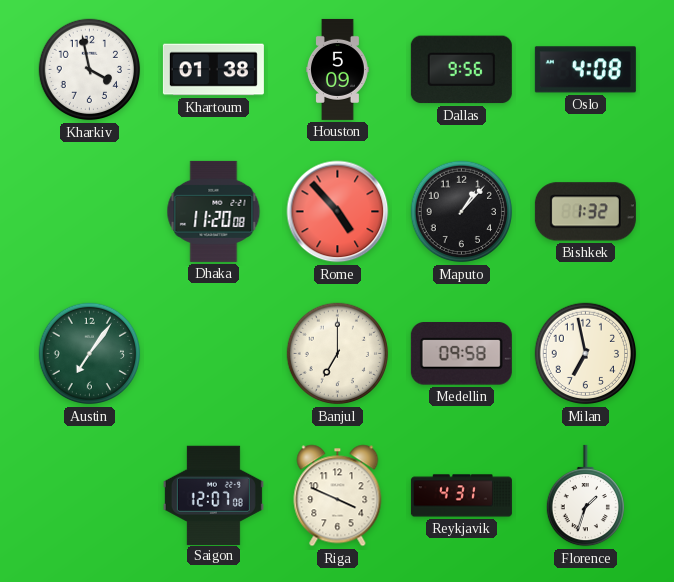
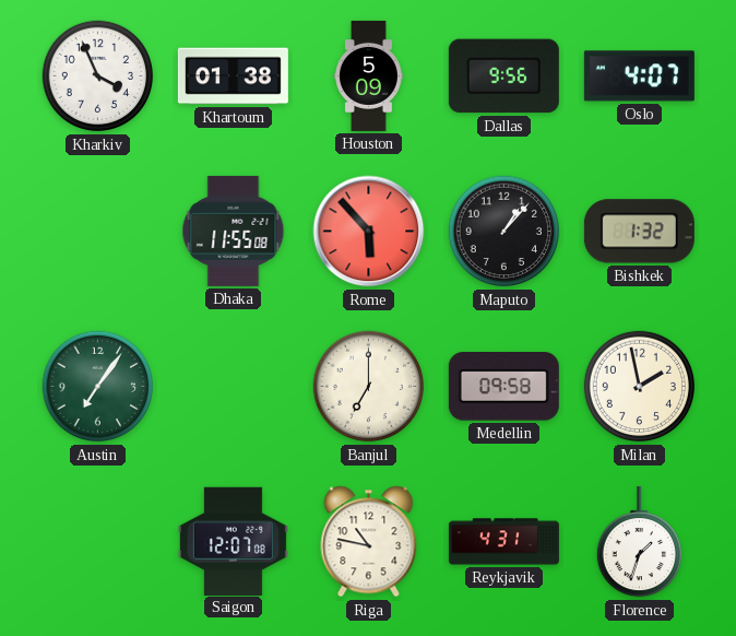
Kharkiv: 3:58 -> 3:56
Oslo: 4:08 -> 4:07
Dhaka: 11:20 -> 11:55
Rome: 4:53 -> 5:53
Milan: 6:58 -> 1:58
Riga: 3:49 -> 10:47
